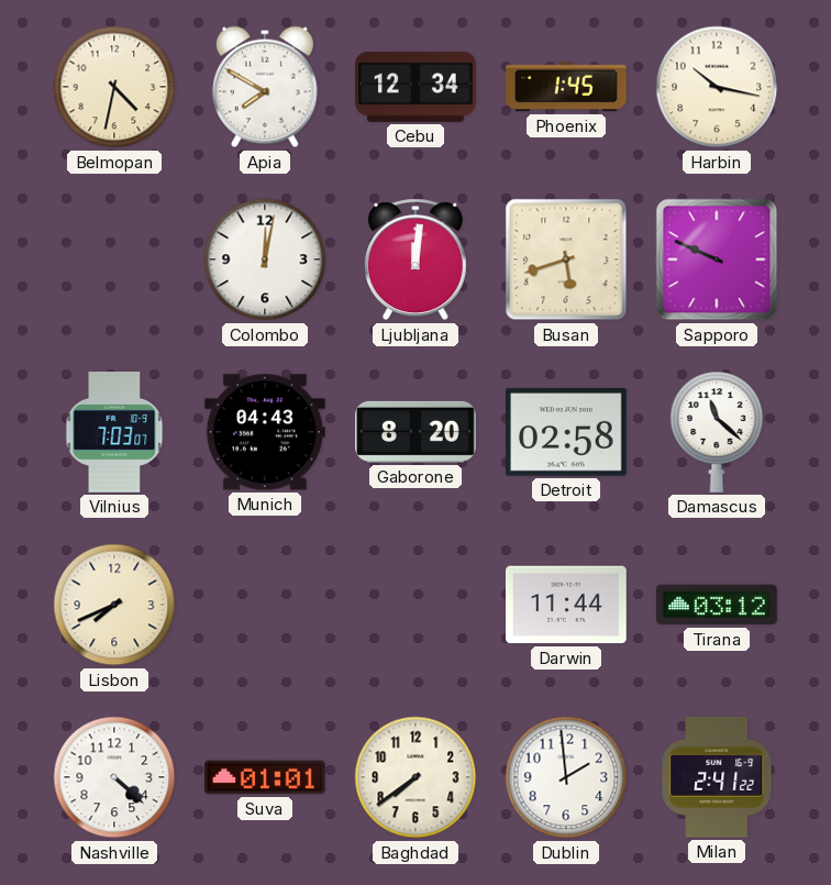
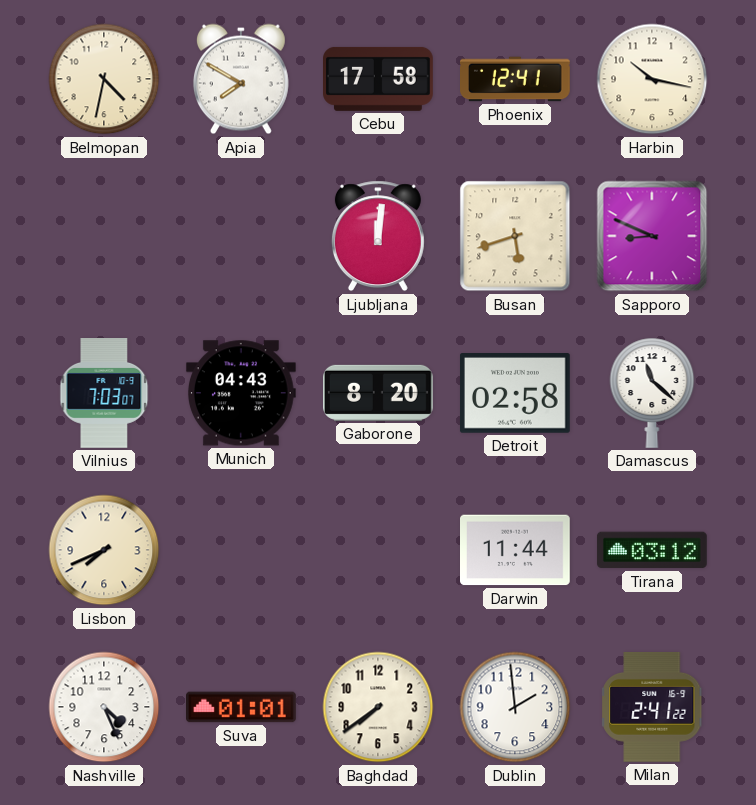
Cebu: 12:34 -> 17:58
Phoenix: 1:45 -> 12:41
Colombo: 12:02 -> none
Sapporo: 9:49 -> 8:49
Nashville: 4:22 -> 4:26
